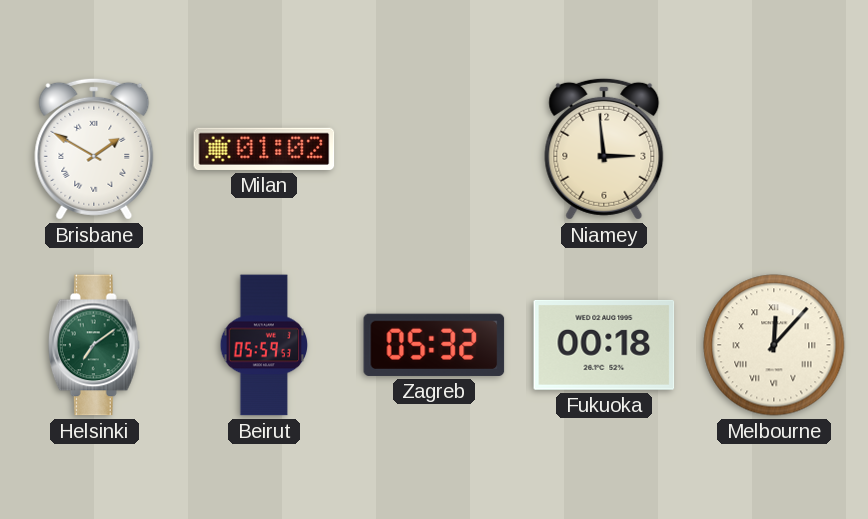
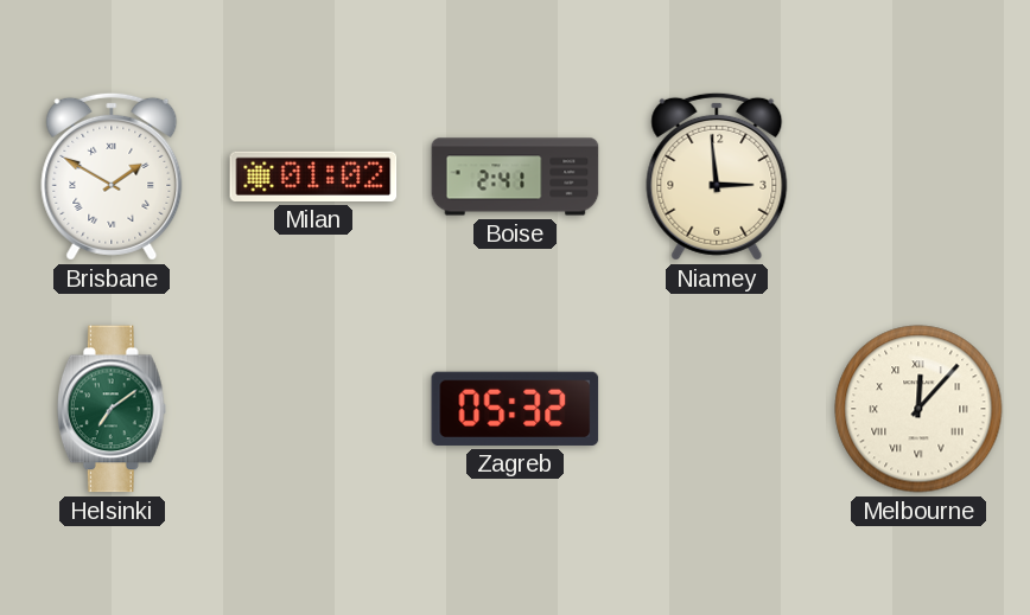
Boise: none -> 2:41
Beirut: 05:59 -> none
Fukuoka: 00:18 -> none
